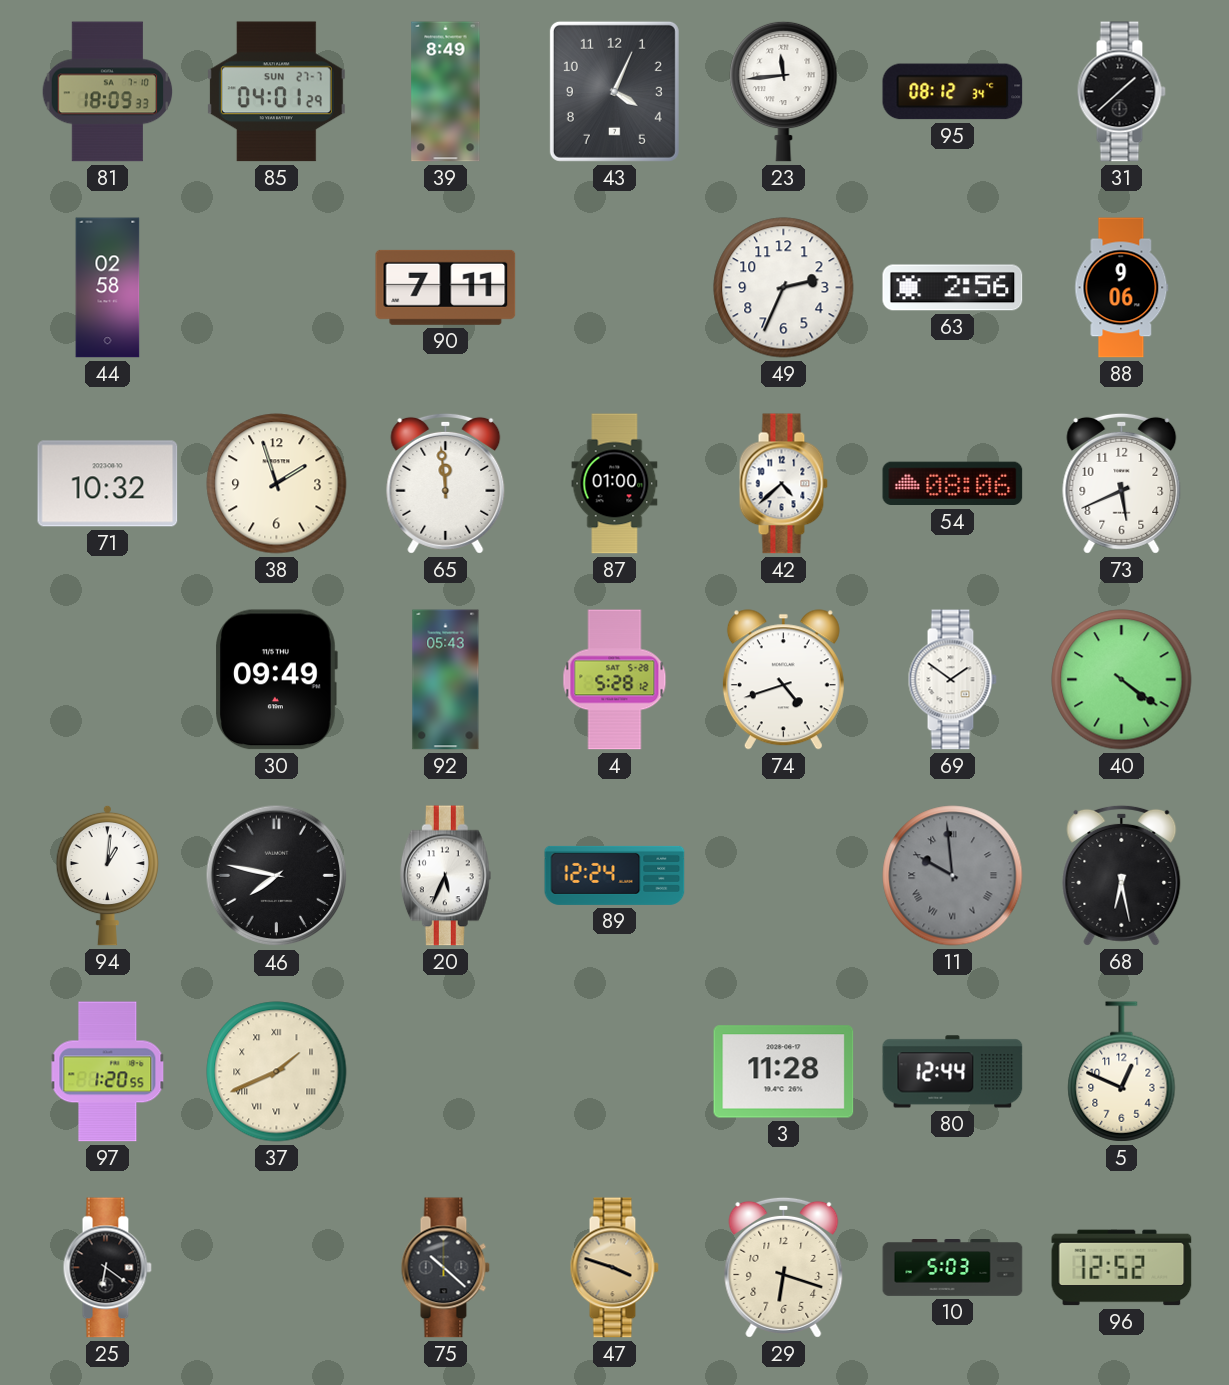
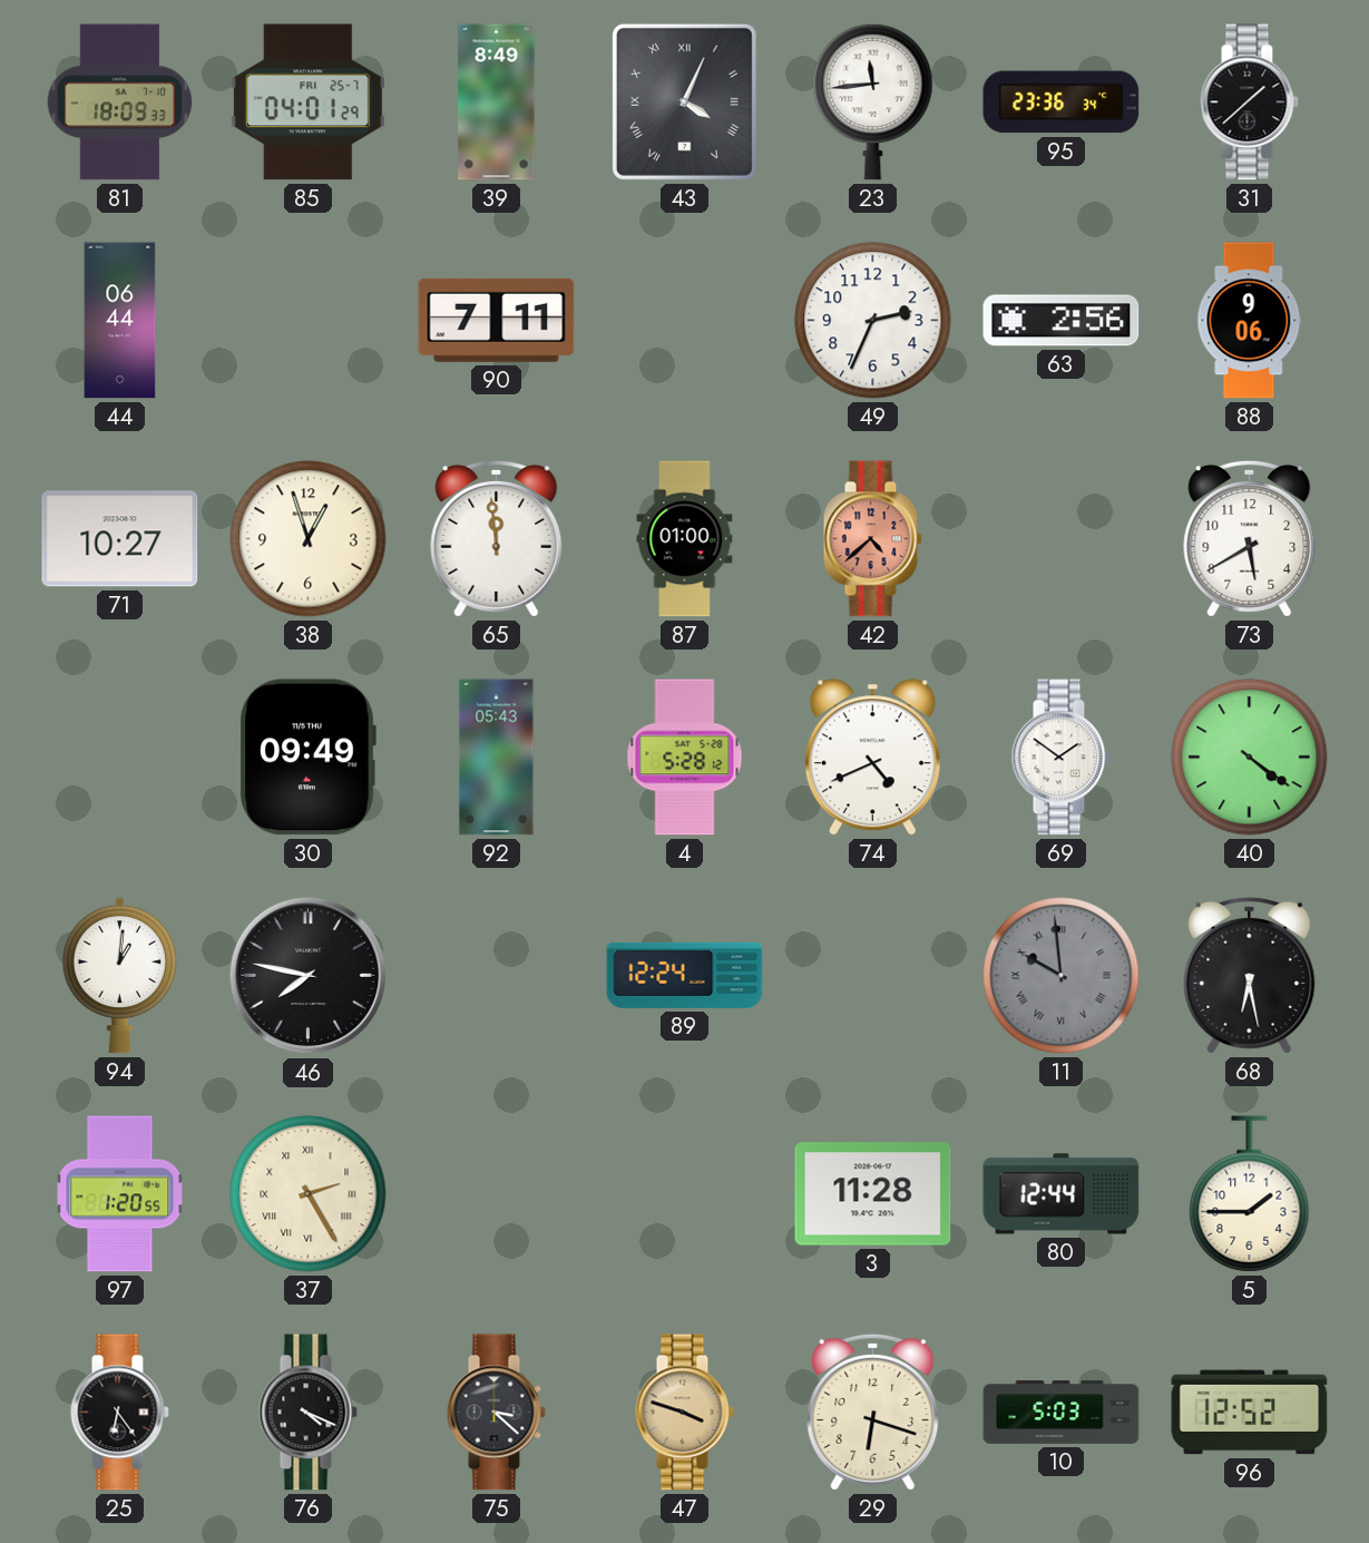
85 date: SUN 27-7 -> FRI 25-7
43 numerals: Arabic -> Roman
95: 08:12 -> 23:36
44: 02:58 -> 06:44
71: 10:32 -> 10:27
38: 1:57 -> 12:57
42 dial: white -> salmon
54: 08:06 -> none
73: 5:41 -> 5:40
74: 4:42 -> 4:41
20: 5:34 -> none
37: 1:41 -> 2:25
5: 12:49 -> 1:45
25: 6:21 -> 6:24
76: none -> 4:19
75: 10:22 -> 3:22
